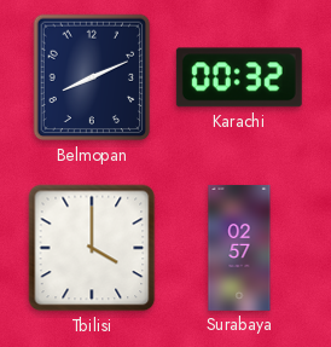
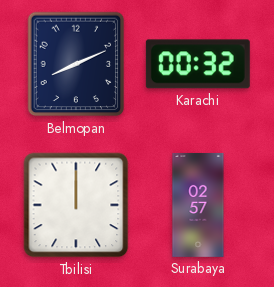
Tbilisi: 4:00 -> 12:00
